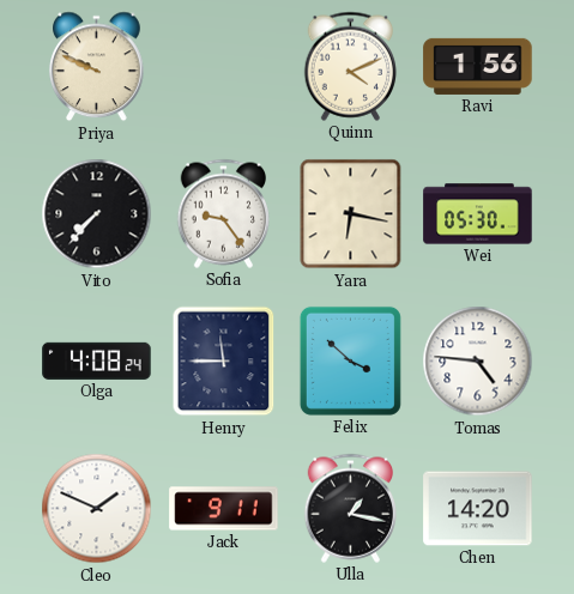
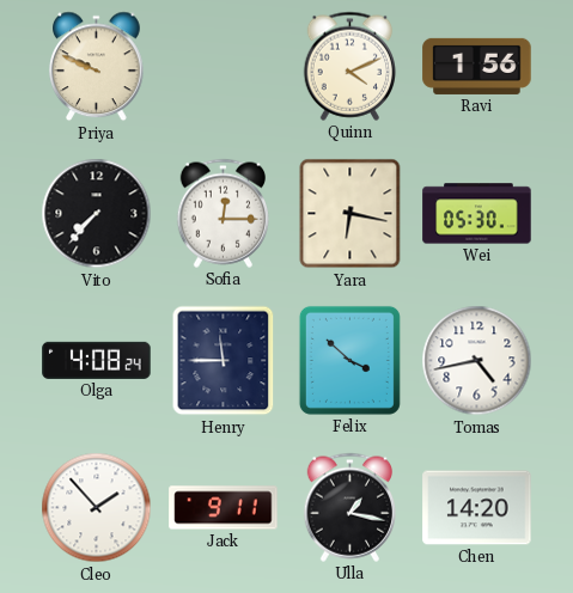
Sofia: 9:24 -> 12:15
Tomas: 4:46 -> 4:43
Cleo: 1:49 -> 1:53
